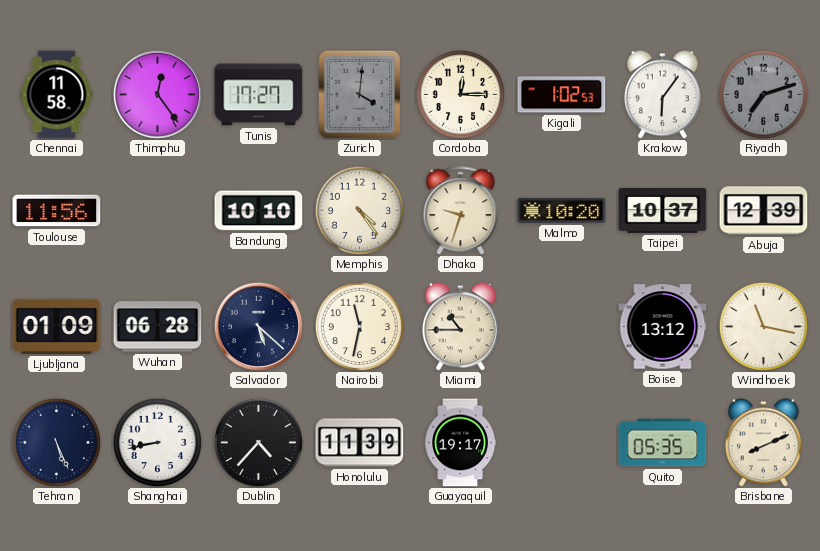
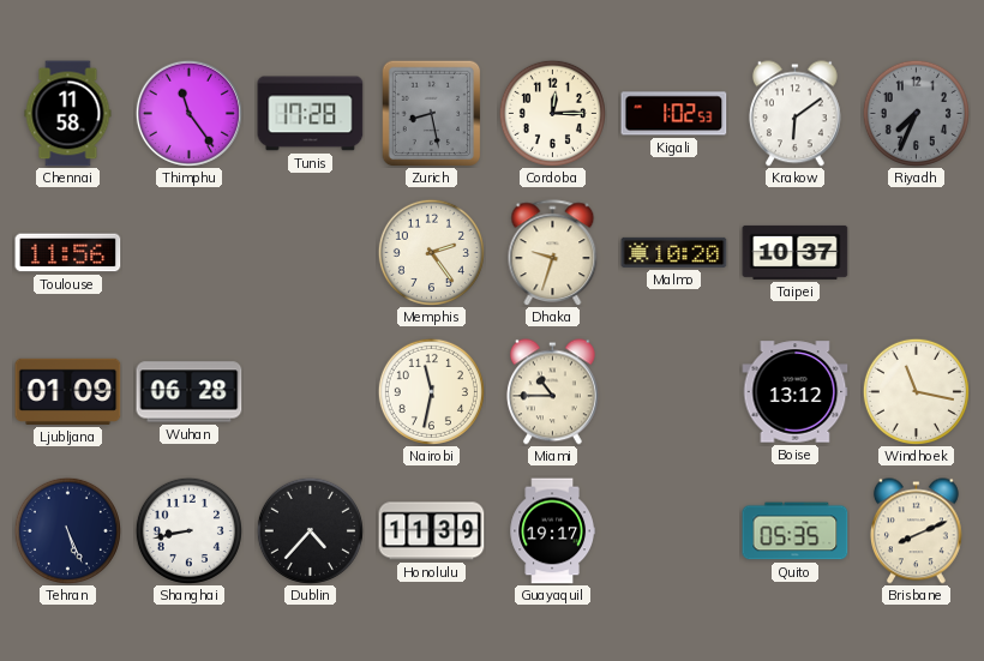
Thimphu: 12:24 -> 11:24
Tunis: 17:27 -> 17:28
Zurich: 4:01 -> 8:28
Krakow: 6:06 -> 6:09
Riyadh: 7:12 -> 7:34
Bandung: 10:10 -> none
Memphis: 4:24 -> 2:24
Abuja: 12:39 -> none
Salvador: 5:22 -> none
